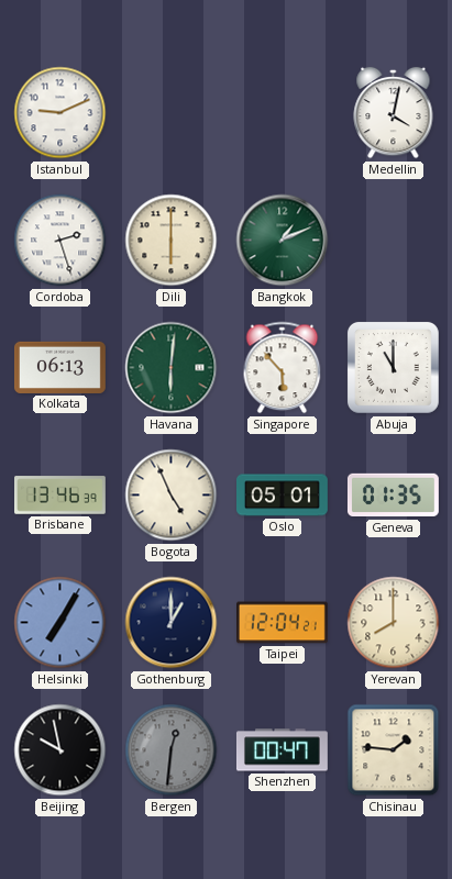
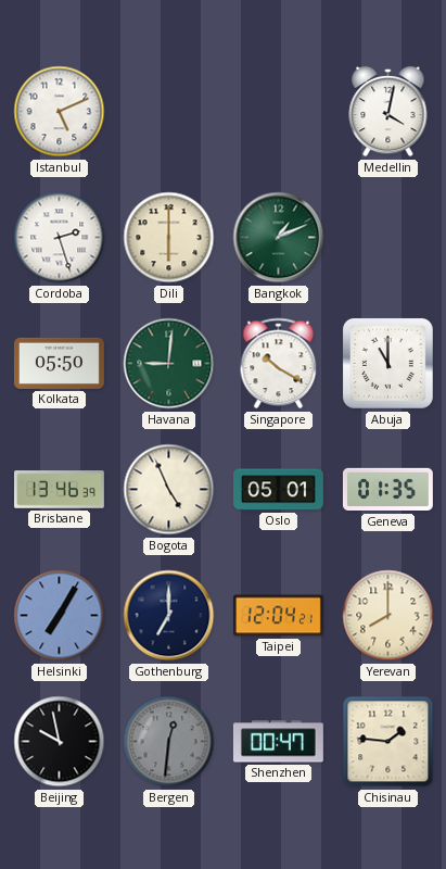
Istanbul: 9:11 -> 5:11
Kolkata: 06:13 -> 05:50
Havana: 6:01 -> 9:01
Singapore: 5:53 -> 10:20
Gothenburg: 1:00 -> 7:00
